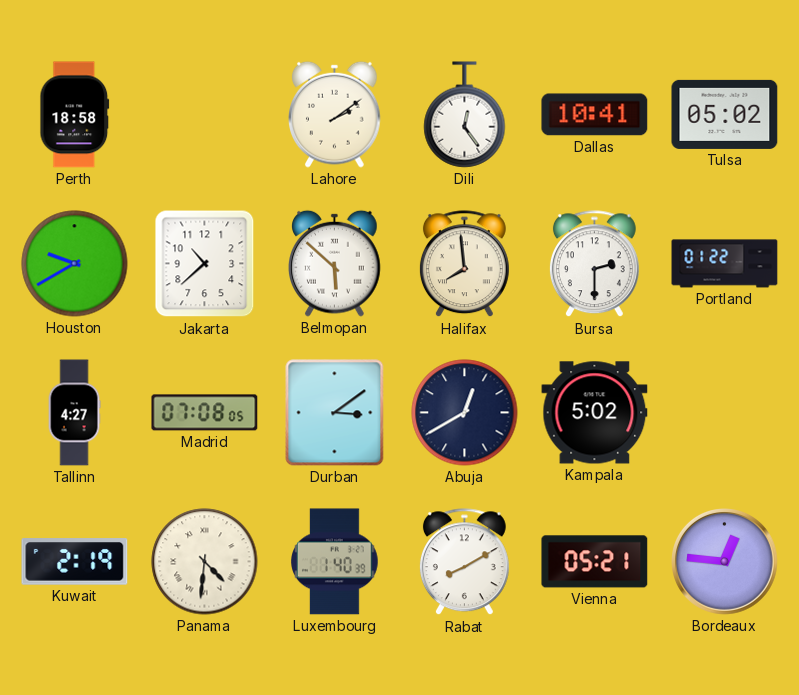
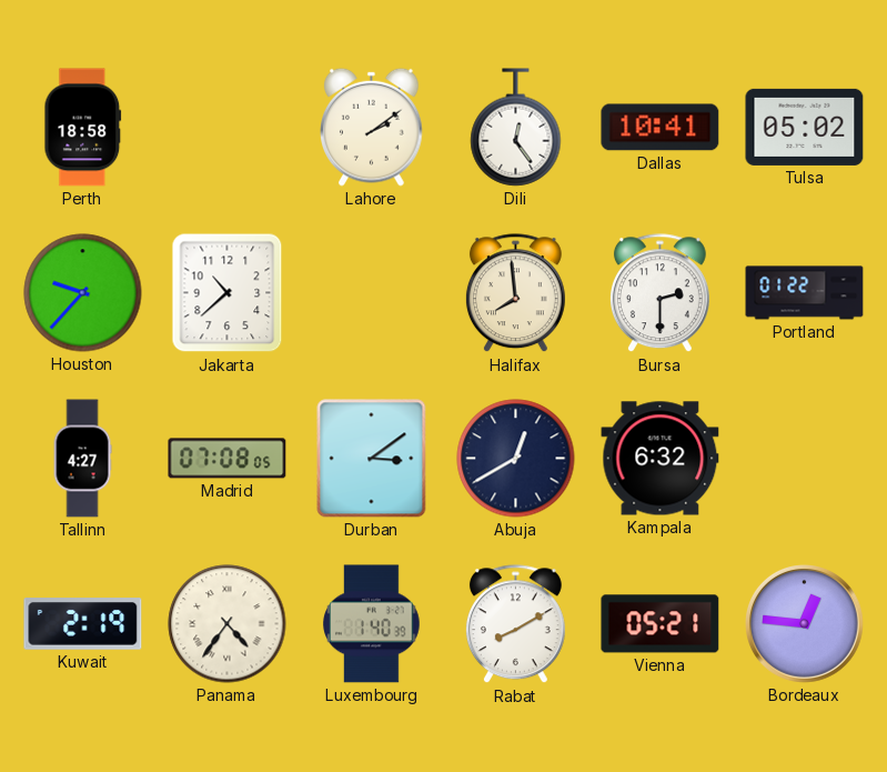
Houston: 9:40 -> 9:37
Belmopan: 5:52 -> none
Kampala: 5:02 -> 6:32
Panama: 4:31 -> 4:36
